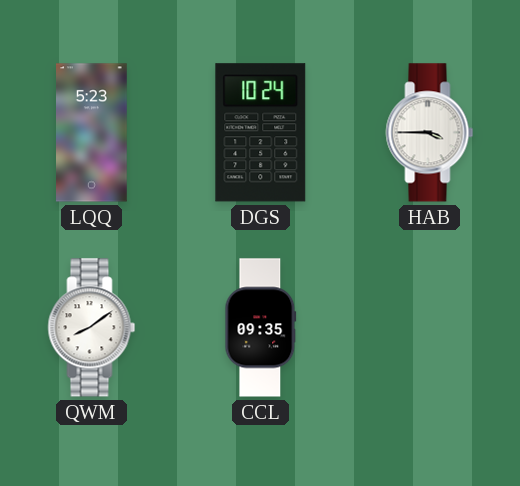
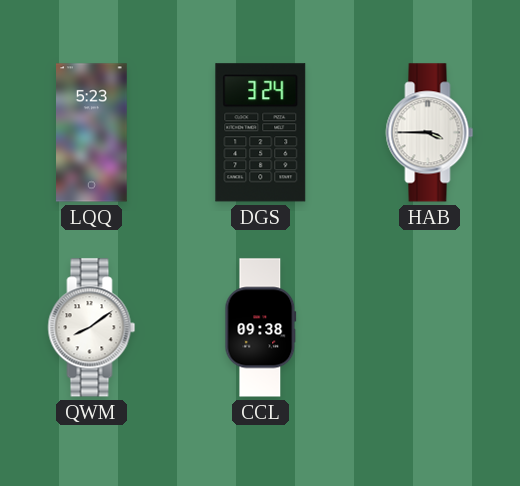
DGS: 10:24 -> 3:24
CCL: 09:35 -> 09:38
